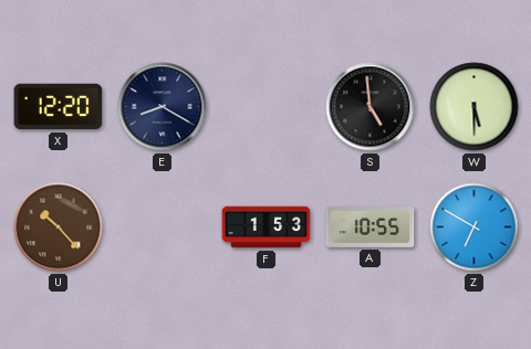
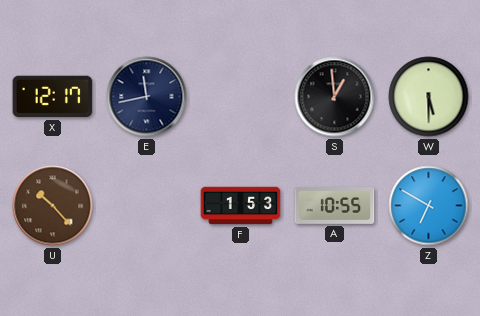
X: 12:20 -> 12:17
E: 8:20 -> 11:43
S: 4:59 -> 12:59
